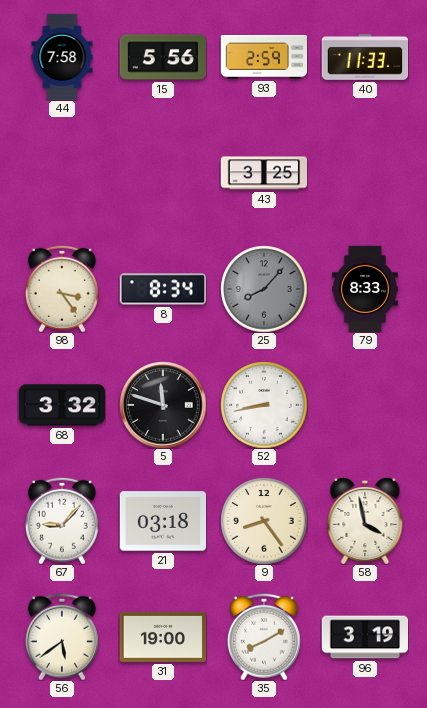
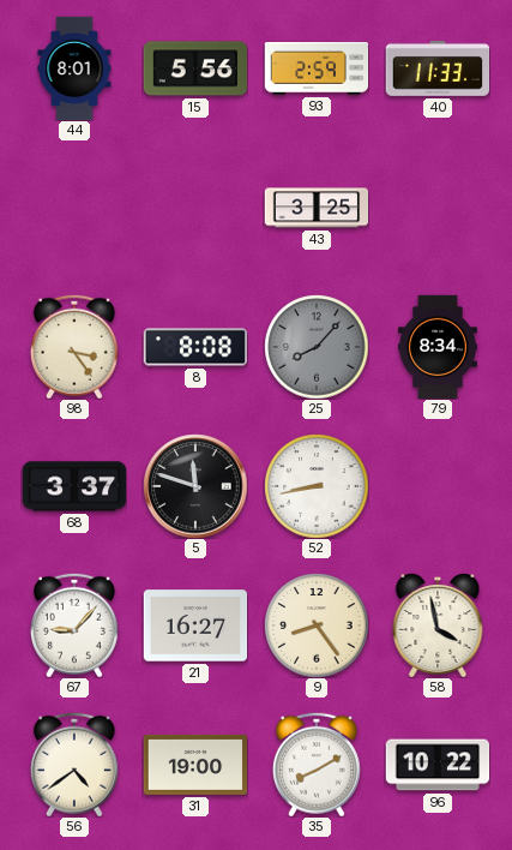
44: 7:58 -> 8:01
8: 8:34 -> 8:08
79: 8:33 -> 8:34
68: 3:32 -> 3:37
21: 03:18 -> 16:27
56: 5:39 -> 4:39
96: 3:19 -> 10:22
